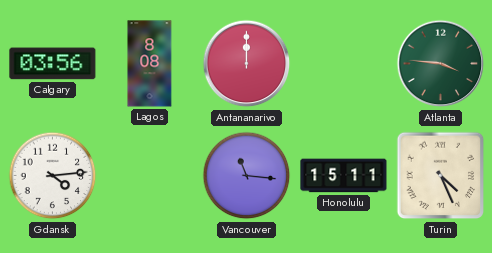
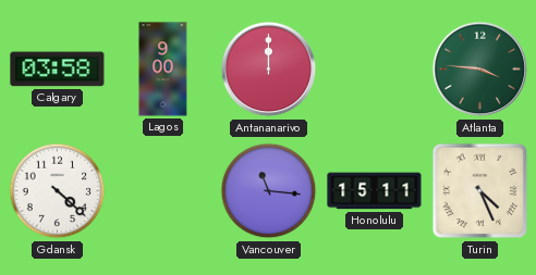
Calgary: 03:56 -> 03:58
Lagos: 8:08 -> 9:00
Gdansk: 4:14 -> 4:22
